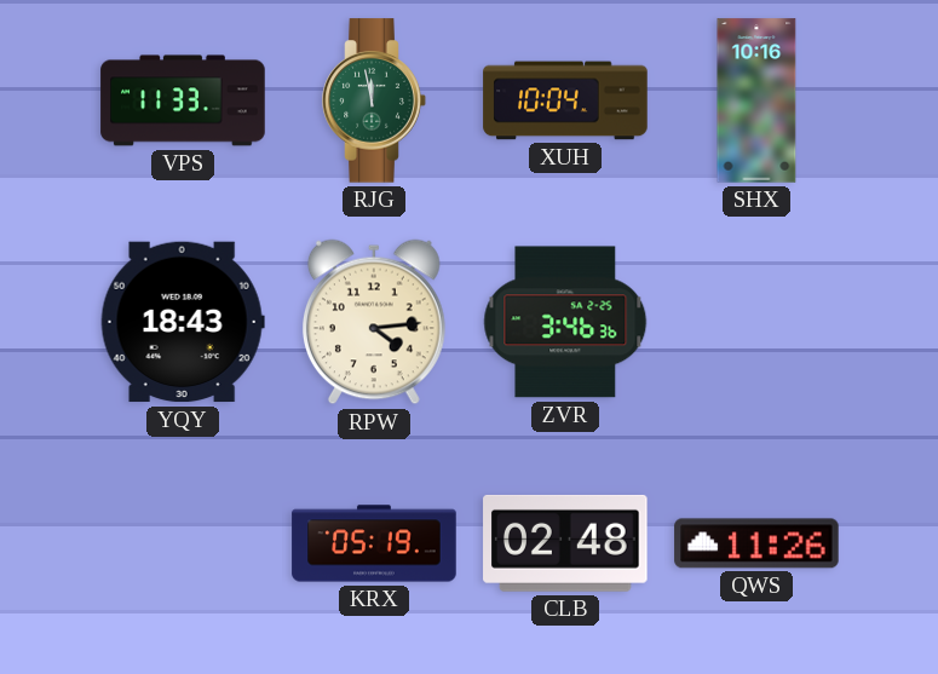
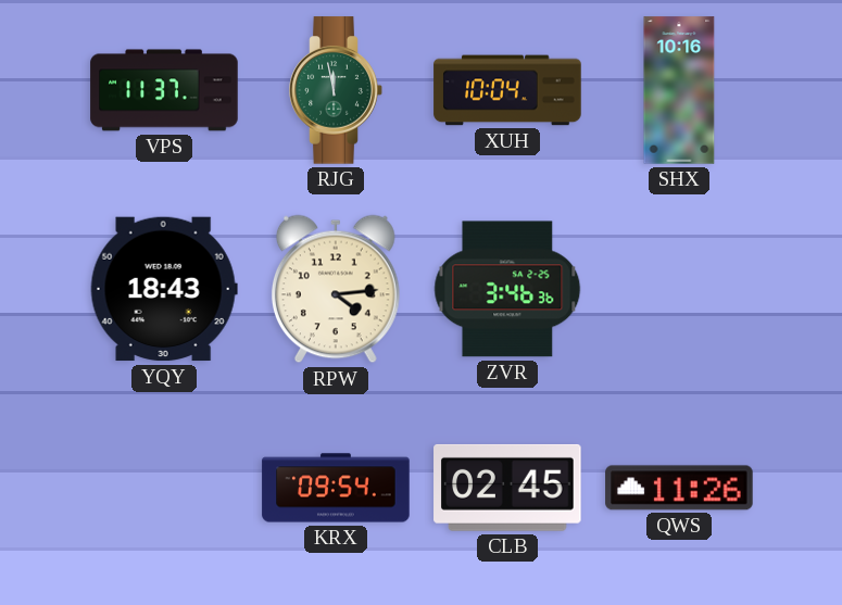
VPS: 11:33 -> 11:37
KRX: 05:19 -> 09:54
CLB: 02:48 -> 02:45
